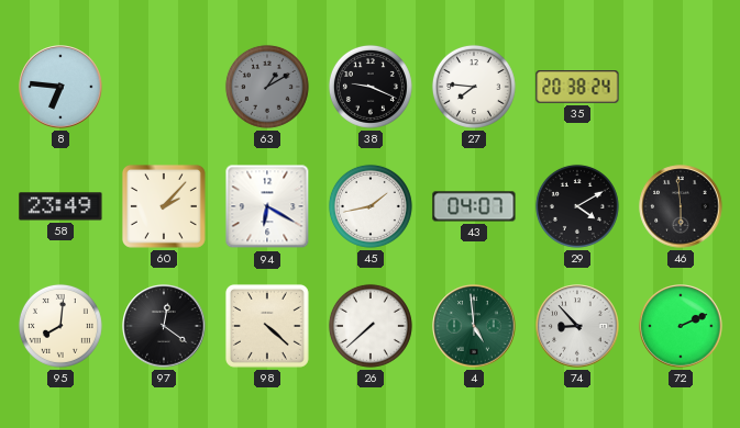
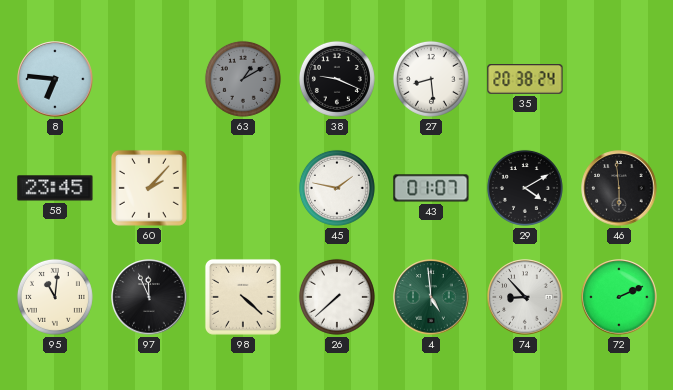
27: 7:46 -> 8:29
58: 23:49 -> 23:45
94: 6:20 -> none
45: 1:43 -> 1:47
43: 04:07 -> 01:07
95: 8:01 -> 11:01
97: 12:21 -> 11:56
